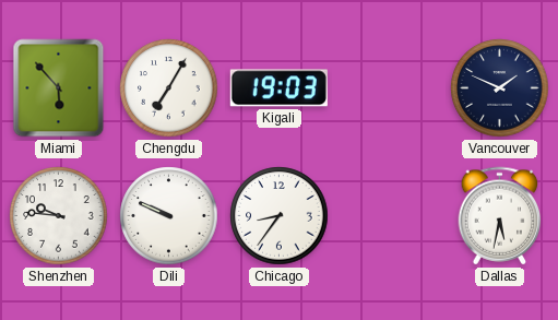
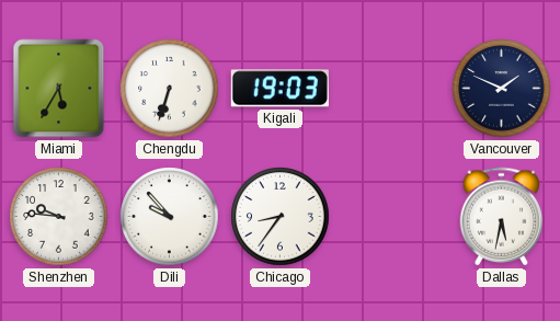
Miami: 5:53 -> 5:35
Chengdu: 7:05 -> 6:33
Dili: 9:49 -> 9:53
